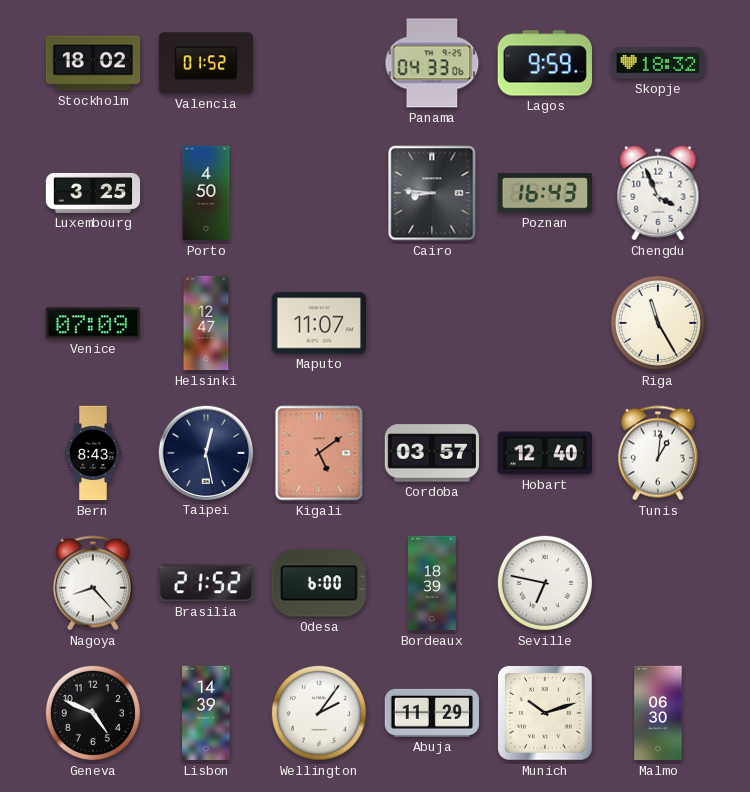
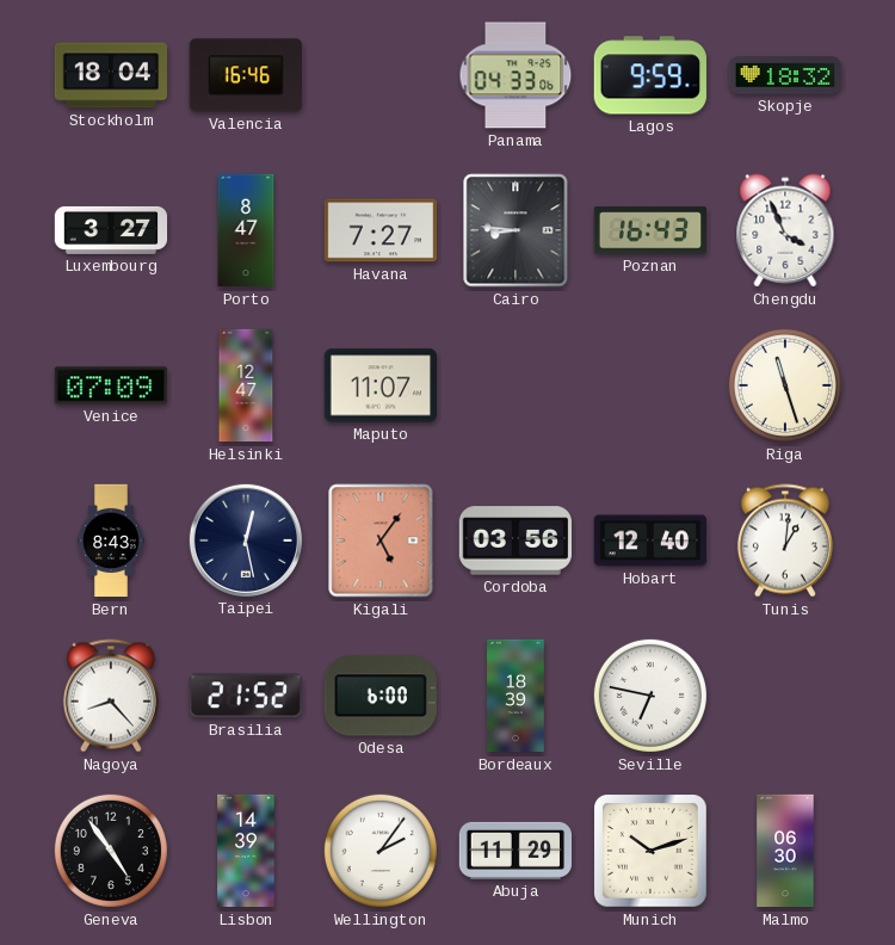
Stockholm: 18:02 -> 18:04
Valencia: 01:52 -> 16:46
Luxembourg: 3:25 -> 3:27
Porto: 4:50 -> 8:47
Havana: none -> 7:27
Riga: 11:25 -> 11:27
Kigali: 5:09 -> 5:06
Cordoba: 03:57 -> 03:56
Geneva: 4:49 -> 4:54
